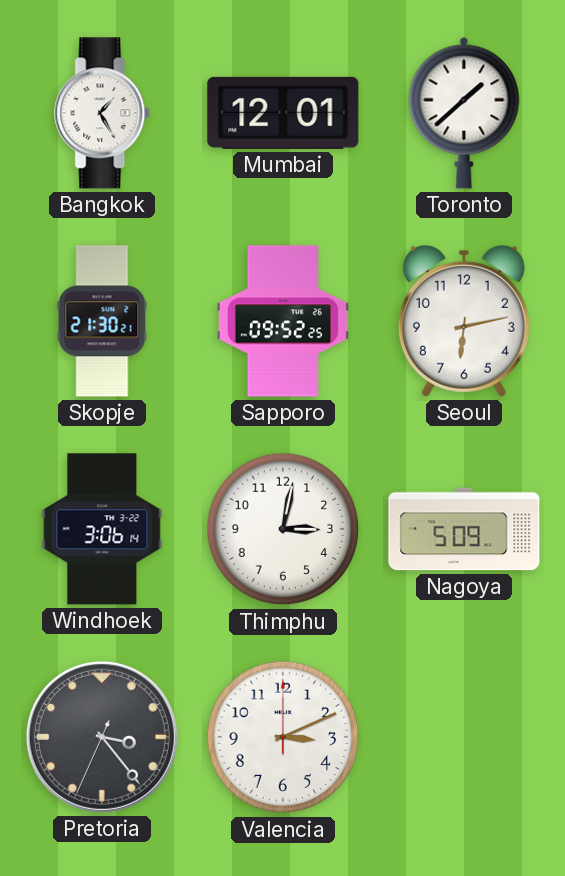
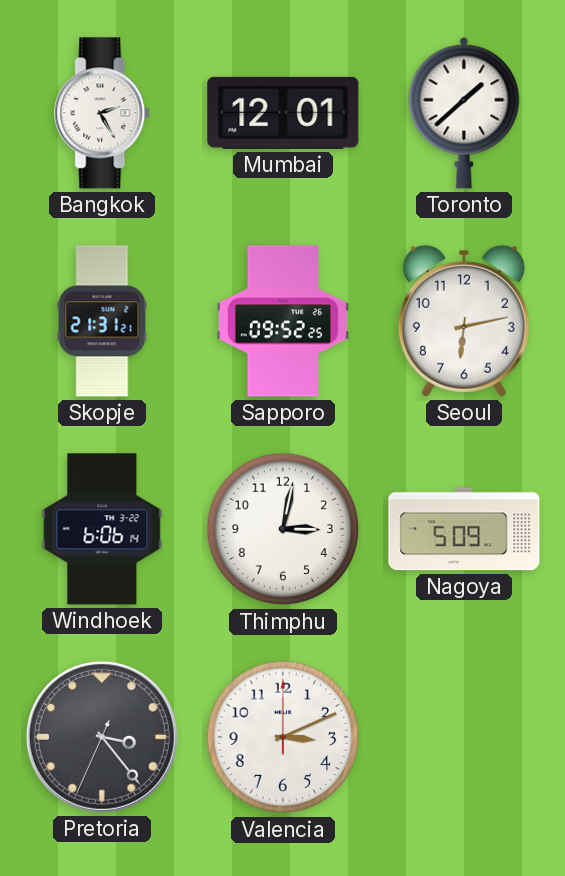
Bangkok: 1:25 -> 2:25
Skopje: 21:30 -> 21:31
Windhoek: 3:06 -> 6:06
